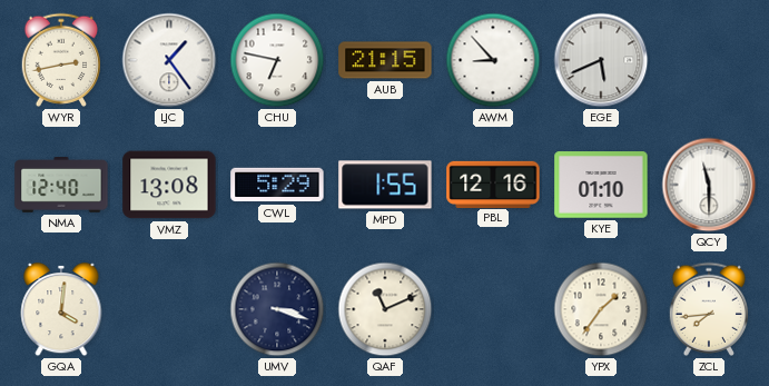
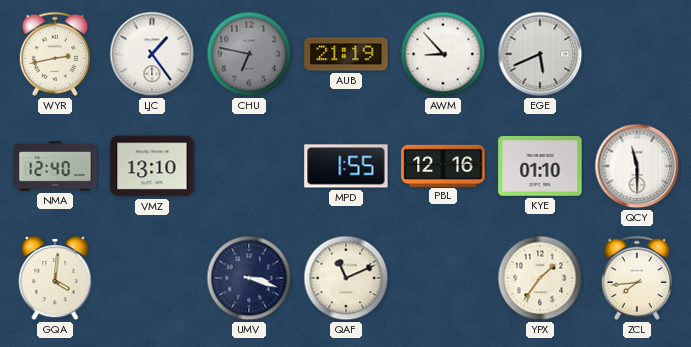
CHU dial: white -> grey
AUB: 21:15 -> 21:19
VMZ: 13:08 -> 13:10
CWL: 5:29 -> none
